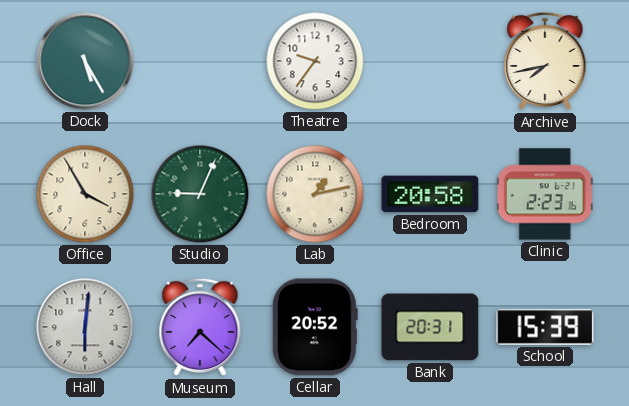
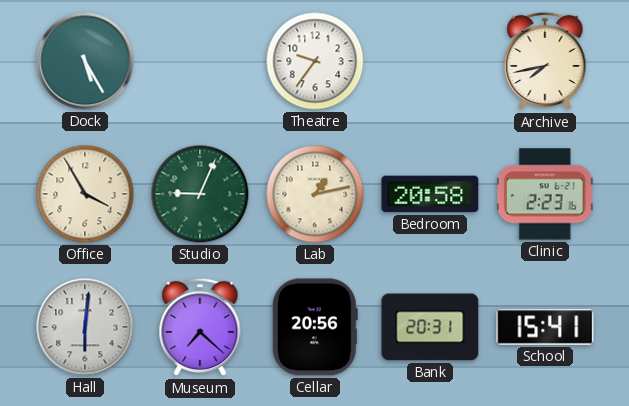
Cellar: 20:52 -> 20:56
School: 15:39 -> 15:41
